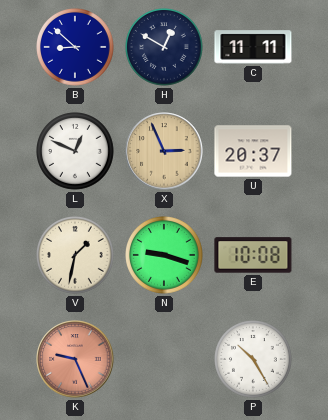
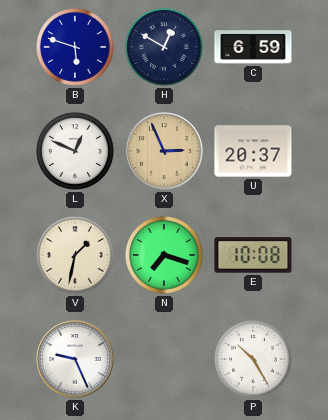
B: 8:52 -> 5:48
C: 11:11 -> 6:59
N: 9:18 -> 7:18
K dial: salmon -> white
